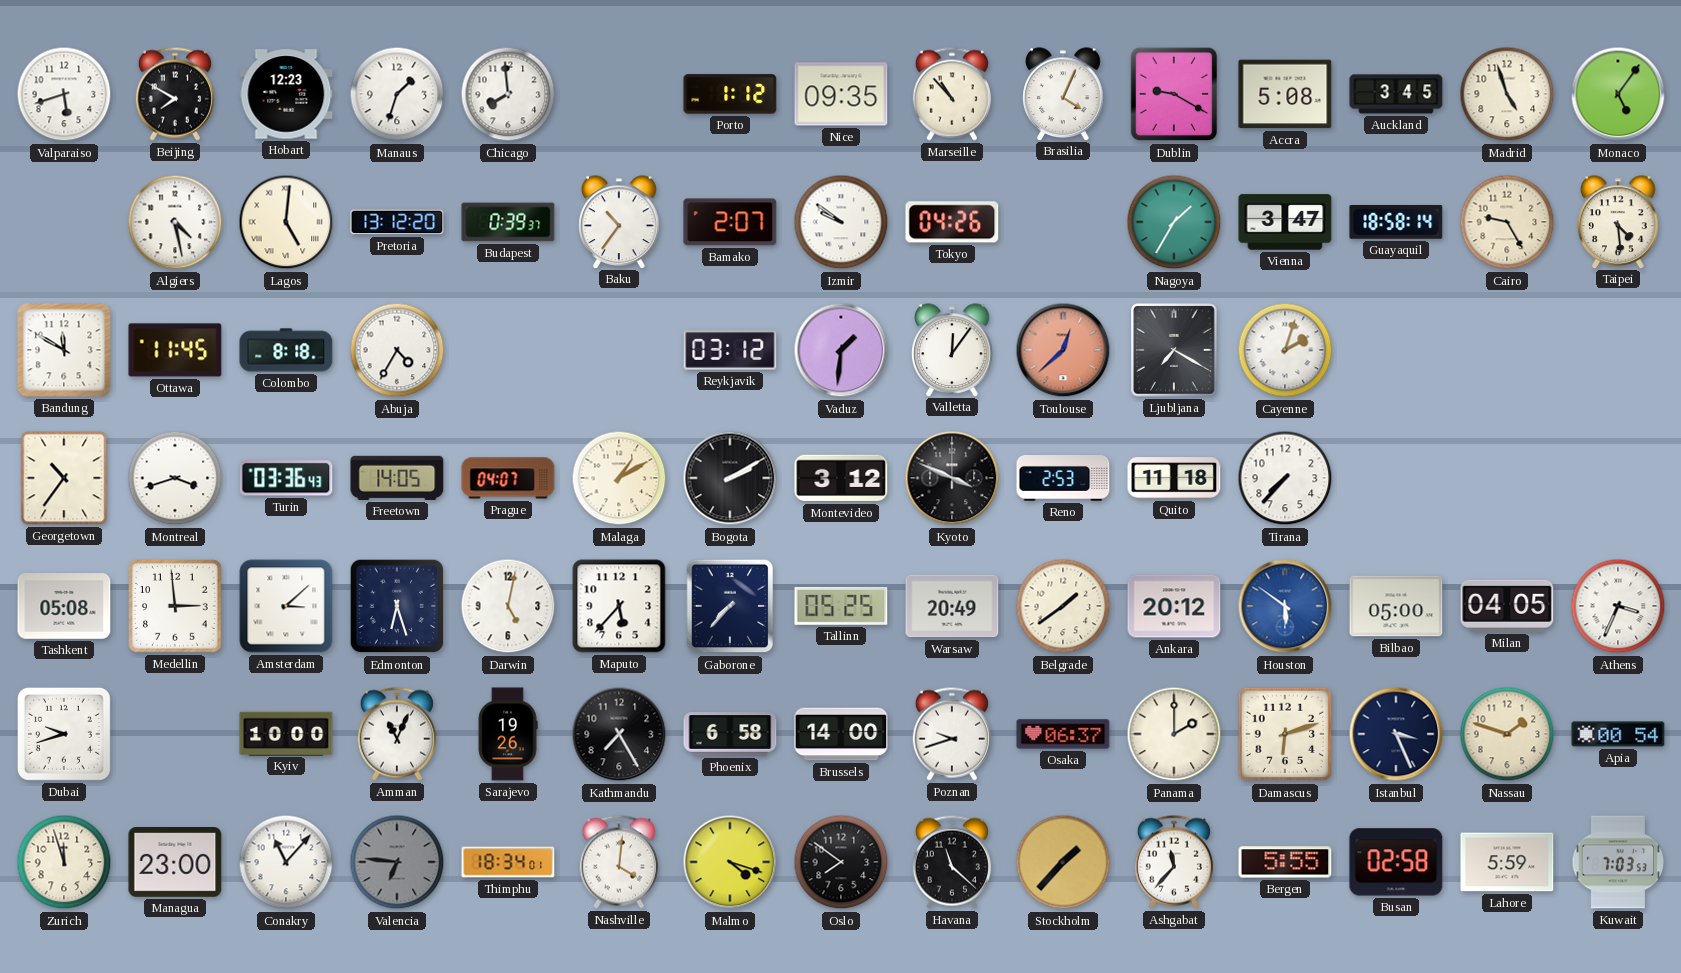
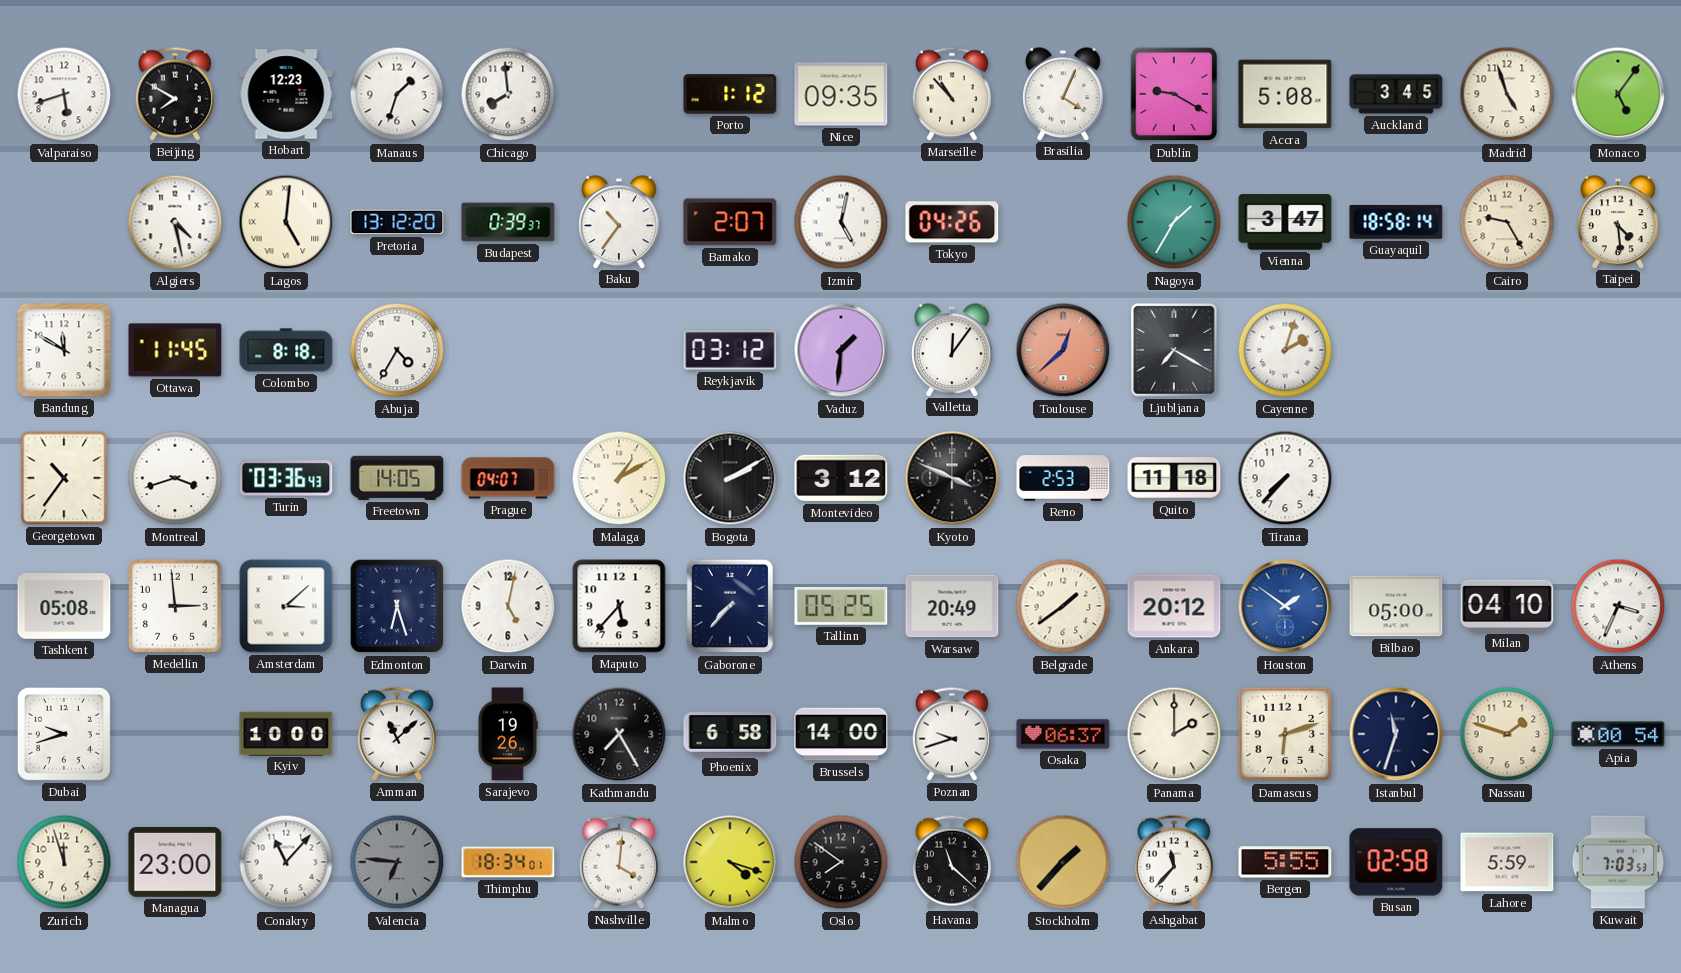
Izmir: 9:51 -> 5:02
Houston: 5:51 -> 1:51
Milan: 04:05 -> 04:10
Amman: 11:04 -> 11:08
Istanbul: 3:26 -> 11:33
